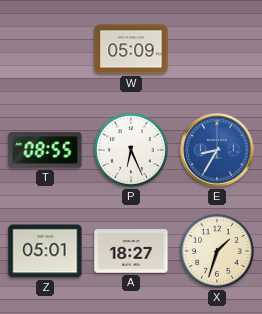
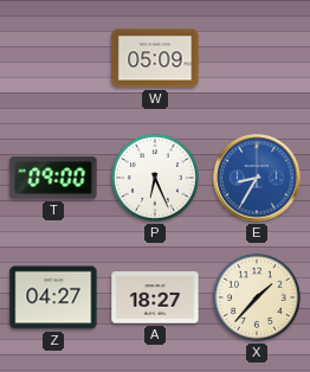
T: 08:55 -> 09:00
Z: 05:01 -> 04:27
X: 1:33 -> 1:37
